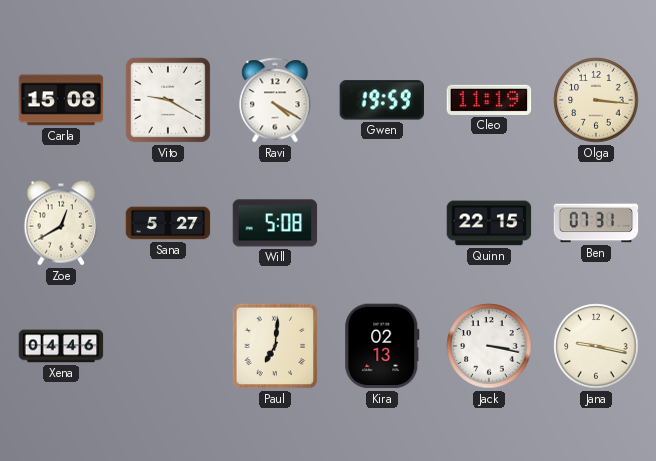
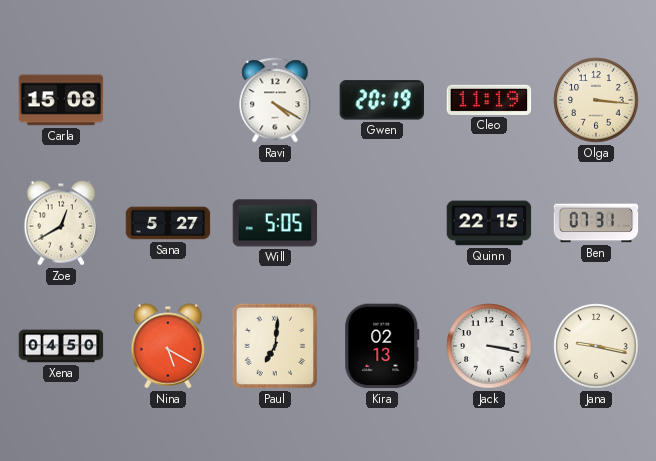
Vito: 9:20 -> none
Gwen: 19:59 -> 20:19
Will: 5:08 -> 5:05
Xena: 04:46 -> 04:50
Nina: none -> 5:20
